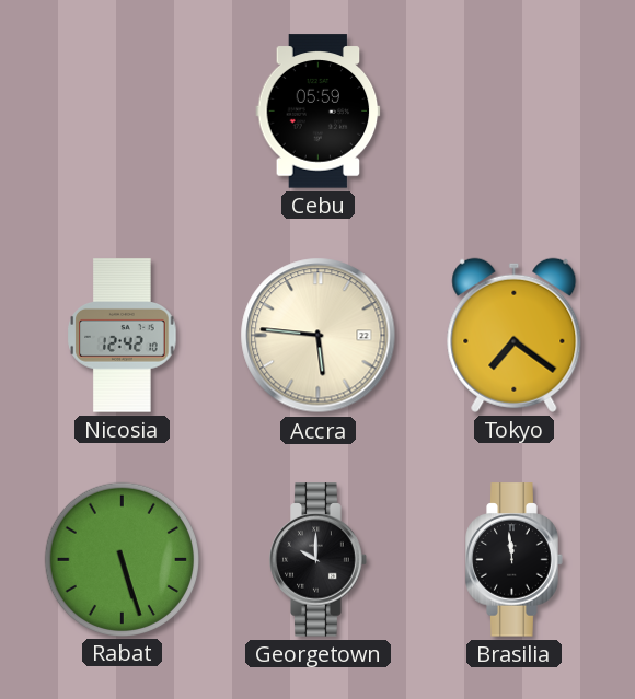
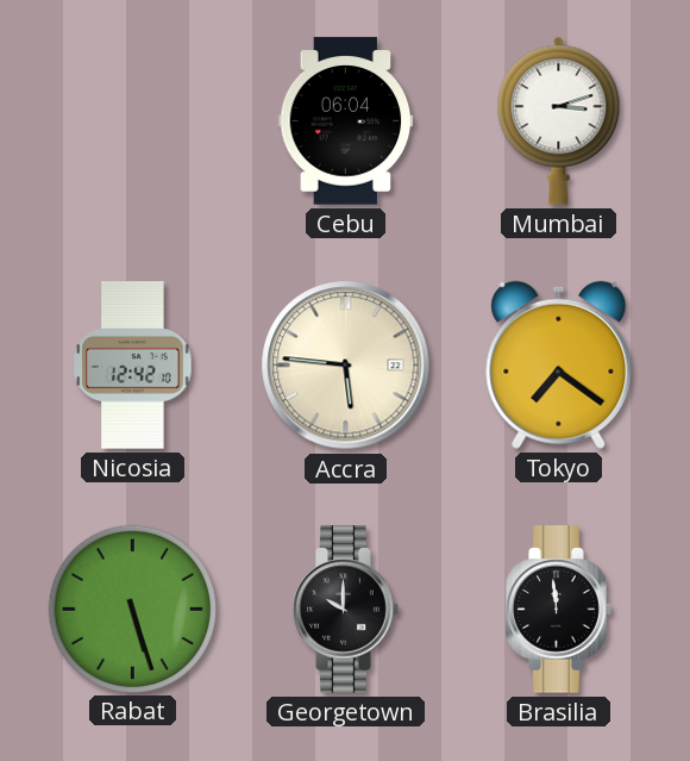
Cebu: 05:59 -> 06:04
Mumbai: none -> 3:12
